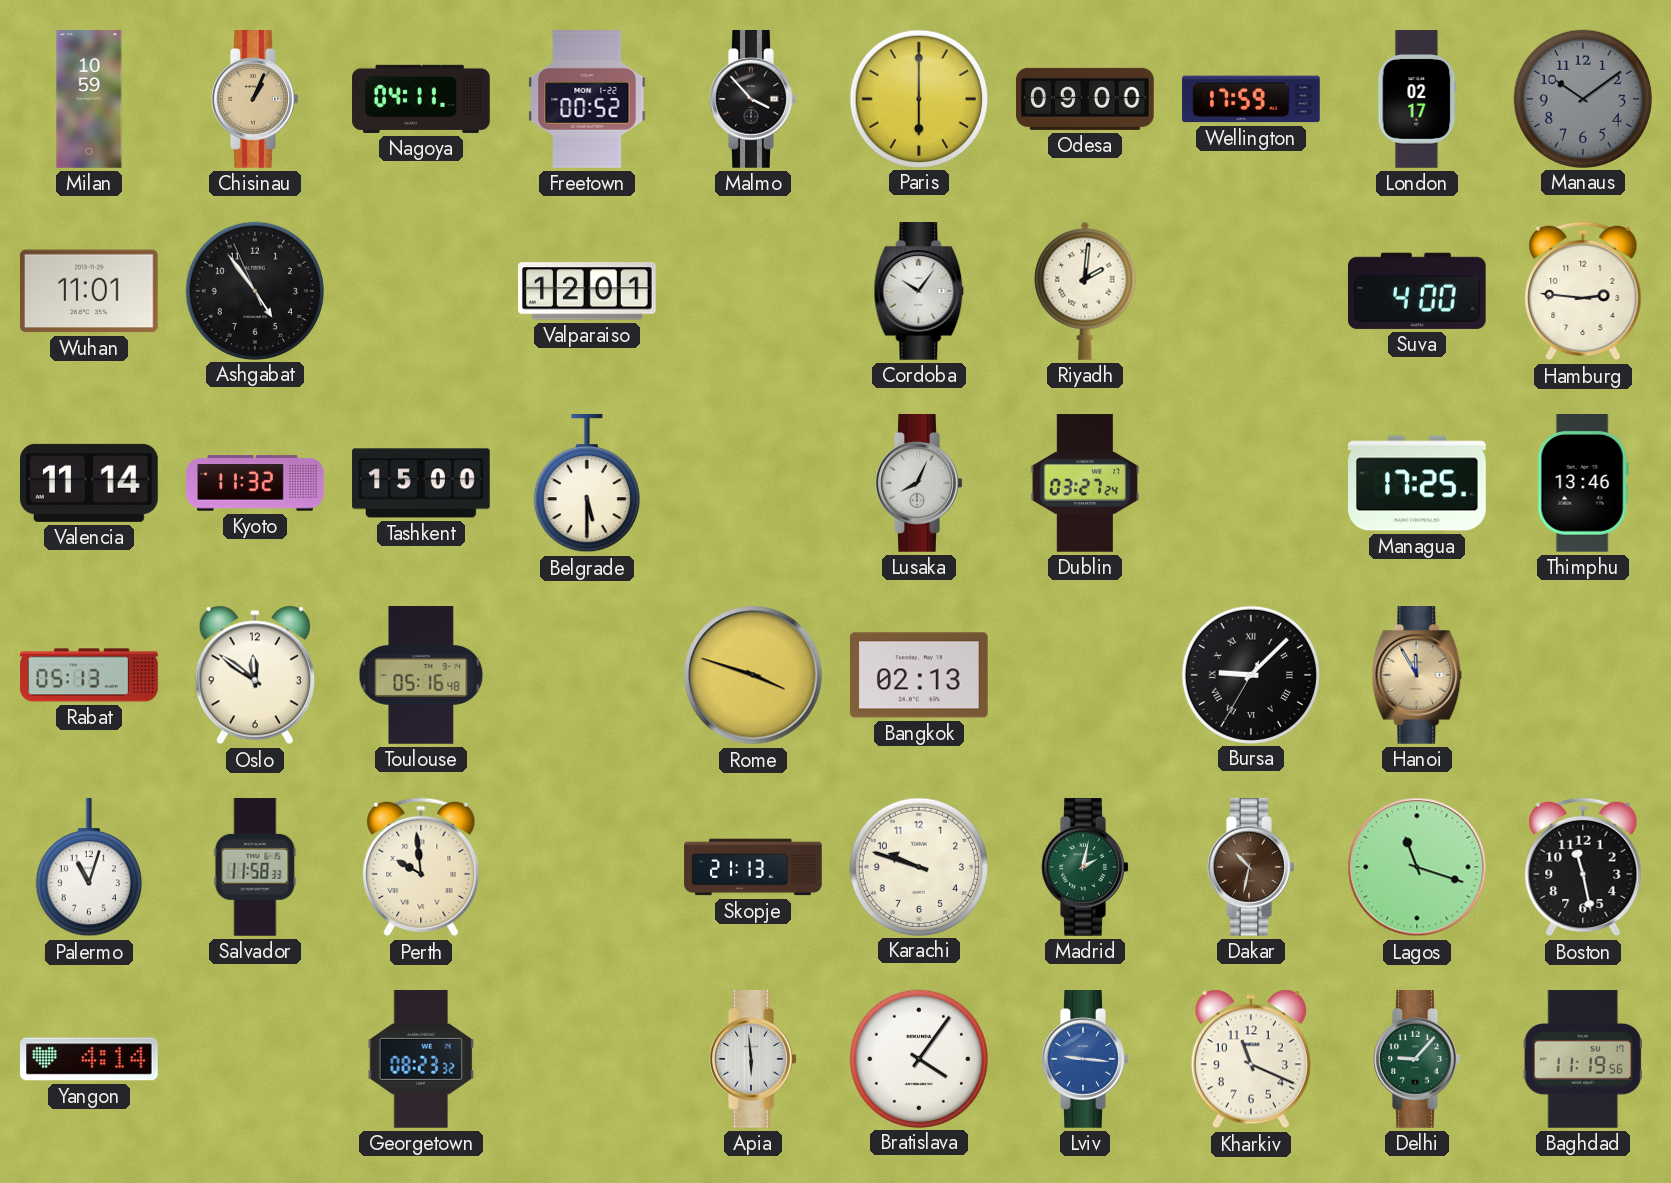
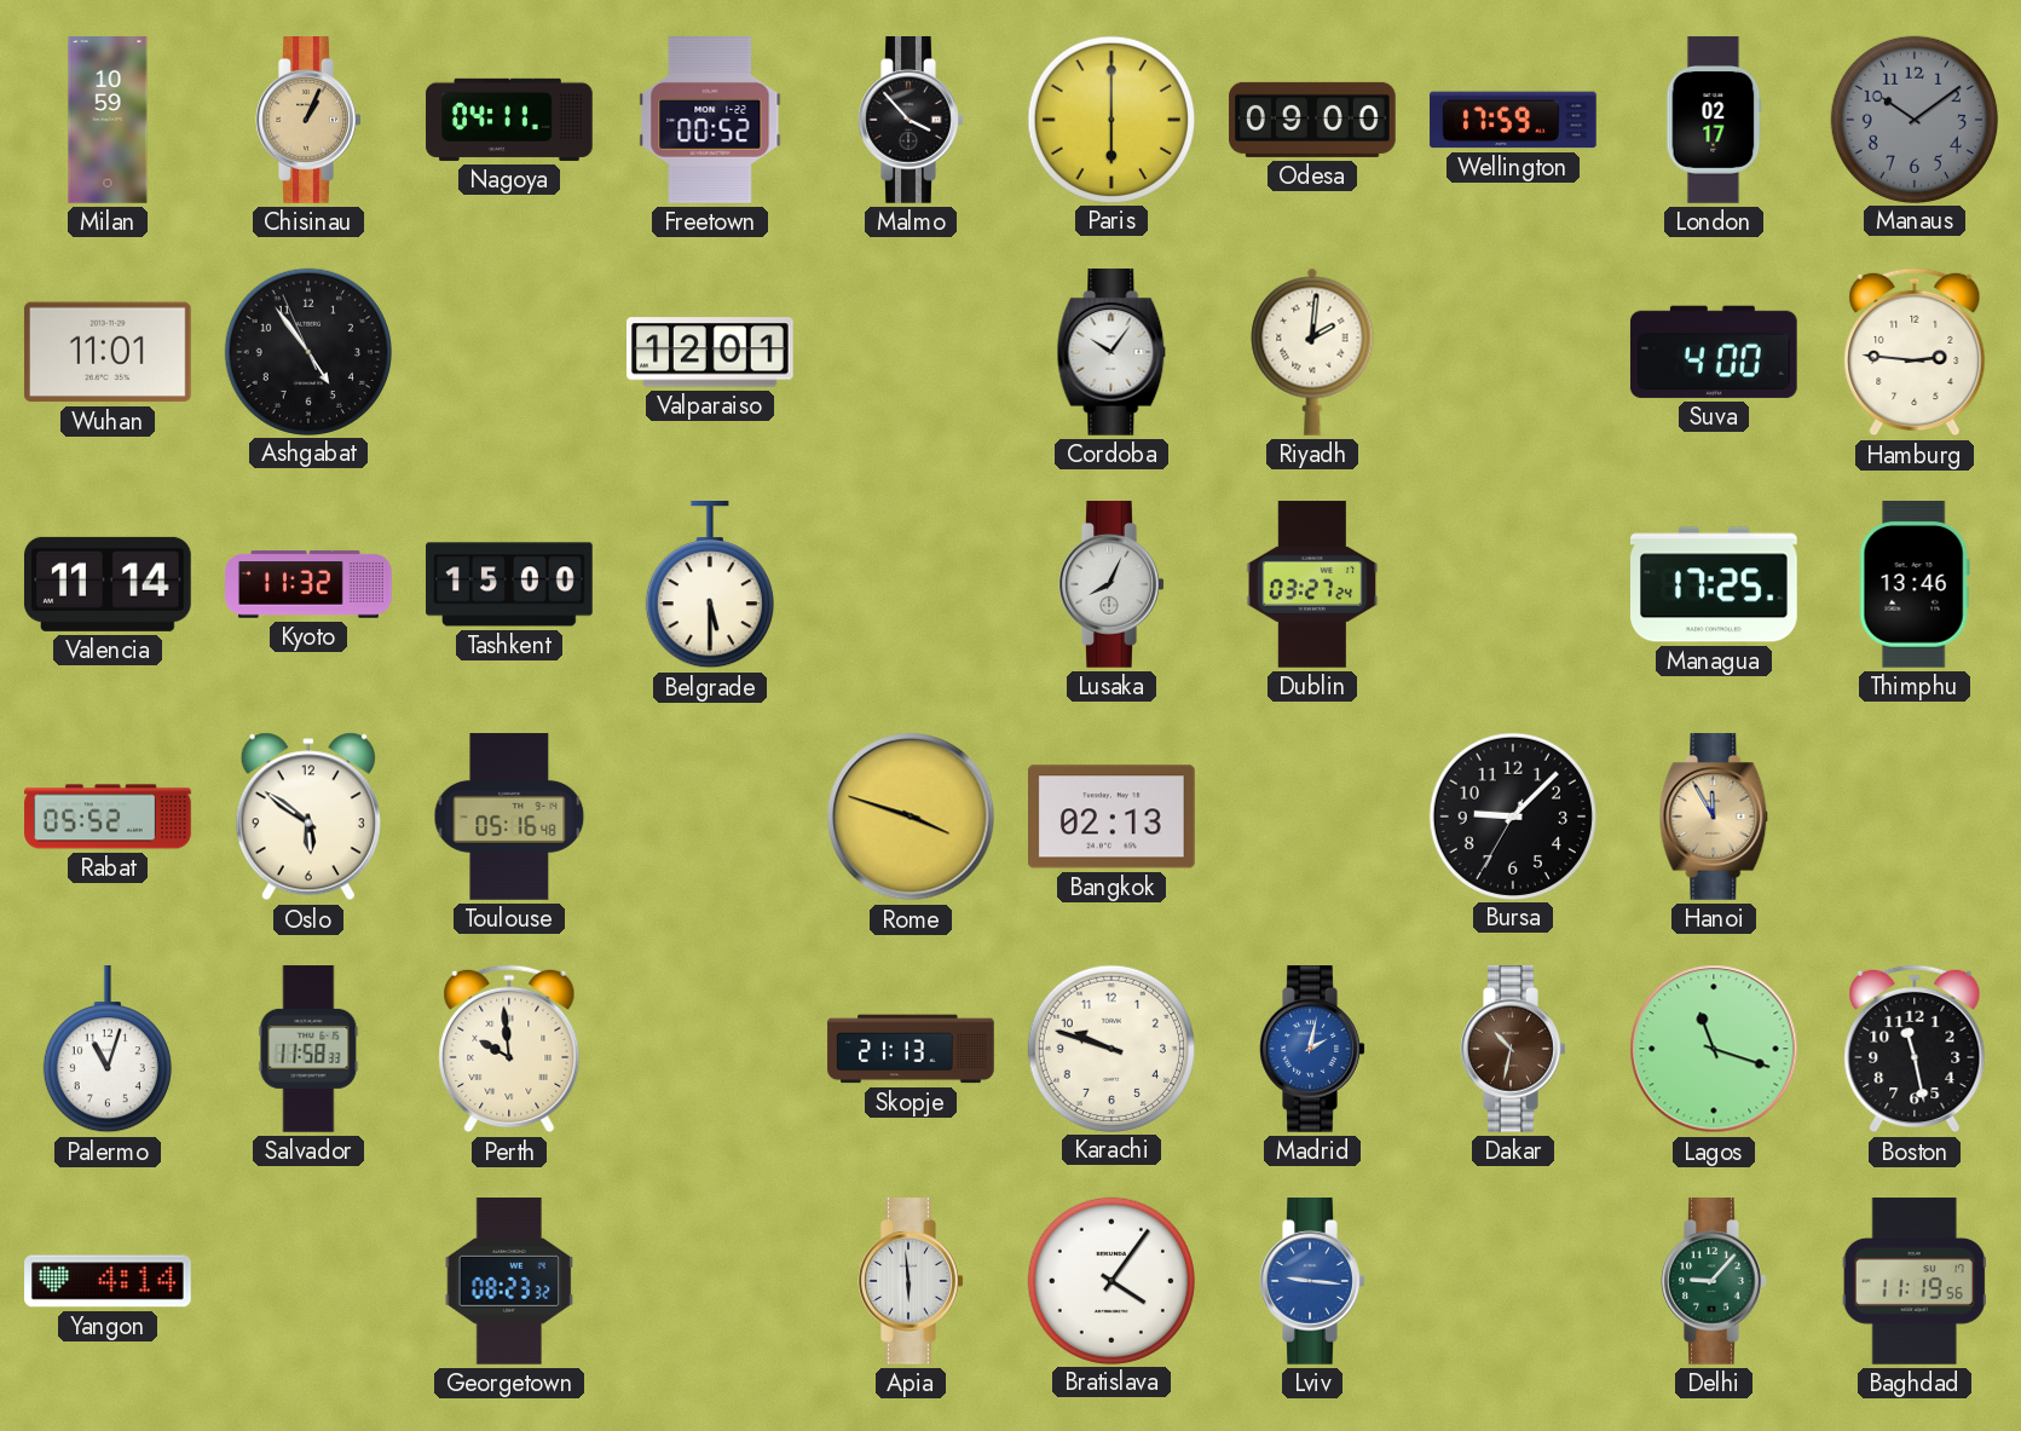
Rabat: 05:13 -> 05:52
Oslo: 11:51 -> 5:51
Bursa numerals: Roman -> Arabic
Madrid dial: green -> blue
Kharkiv: 11:19 -> none
